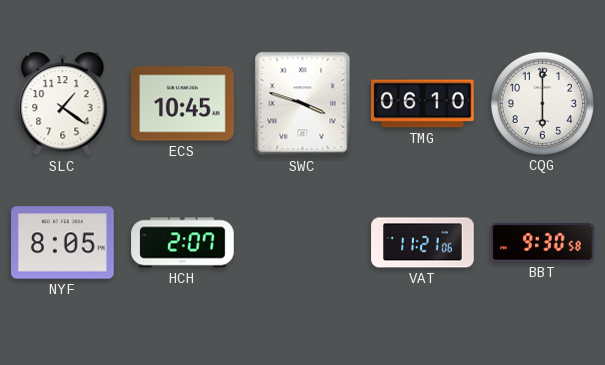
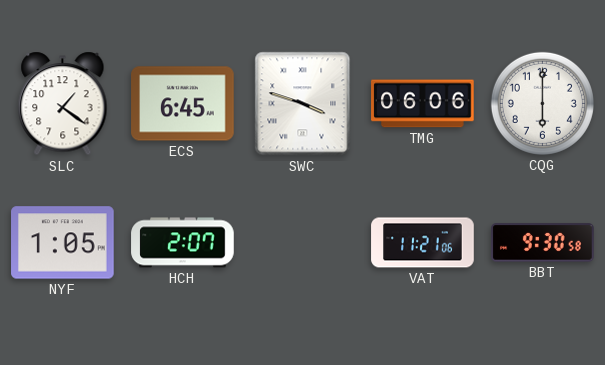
ECS: 10:45 -> 6:45
TMG: 06:10 -> 06:06
NYF: 8:05 -> 1:05
